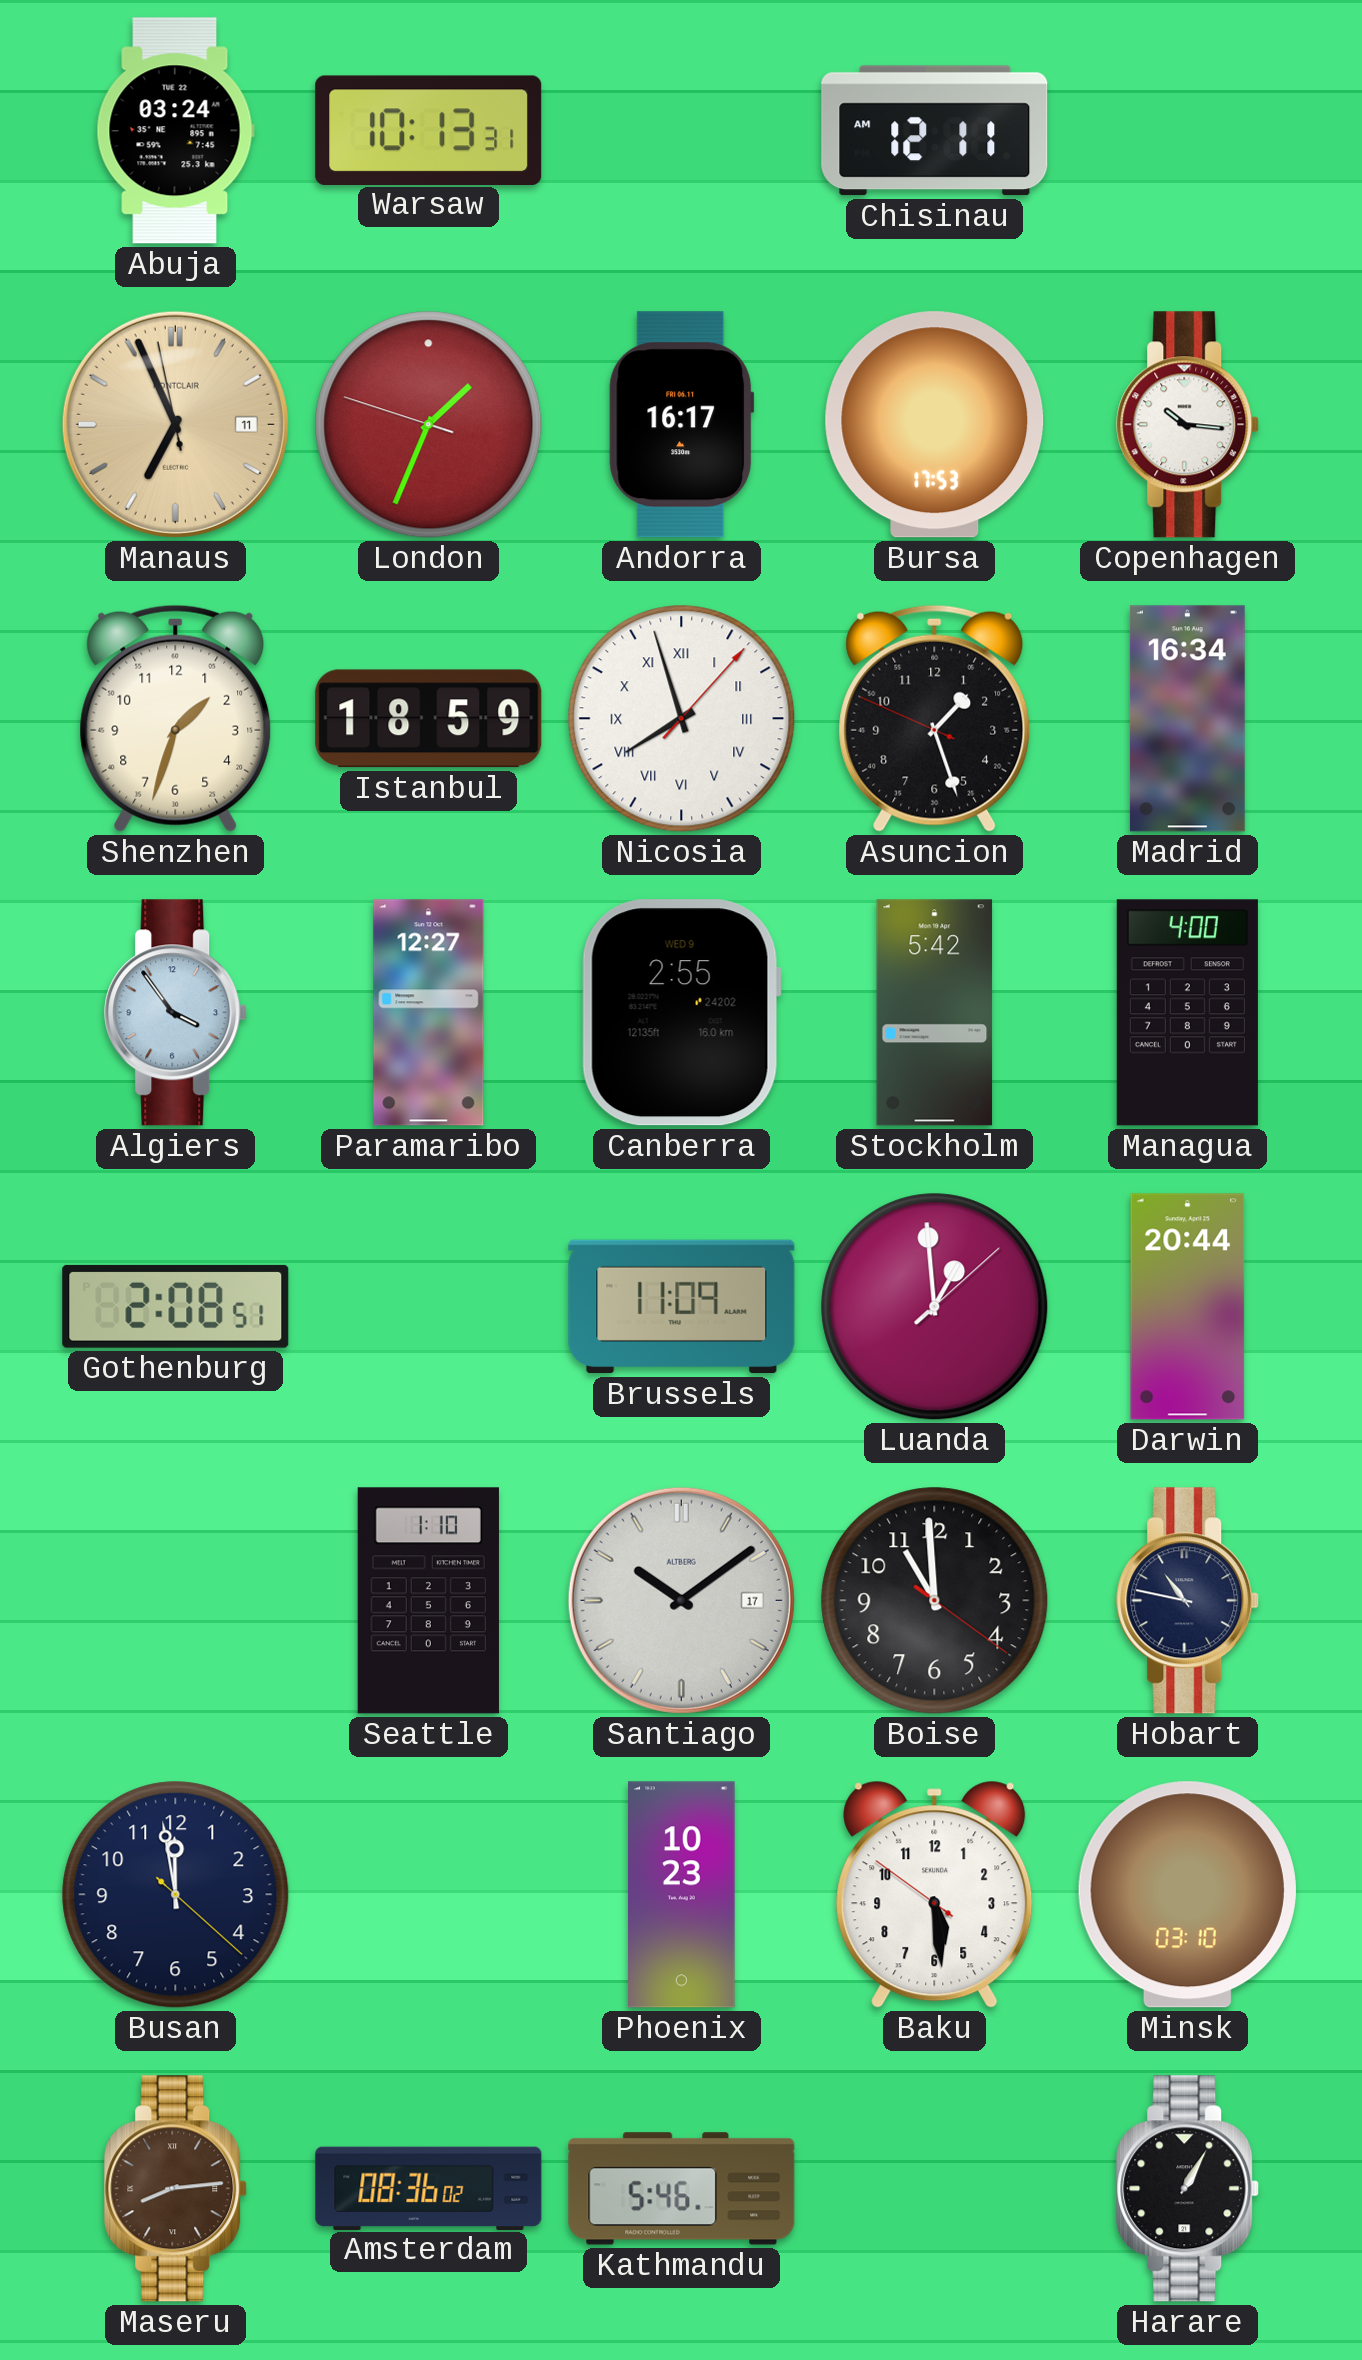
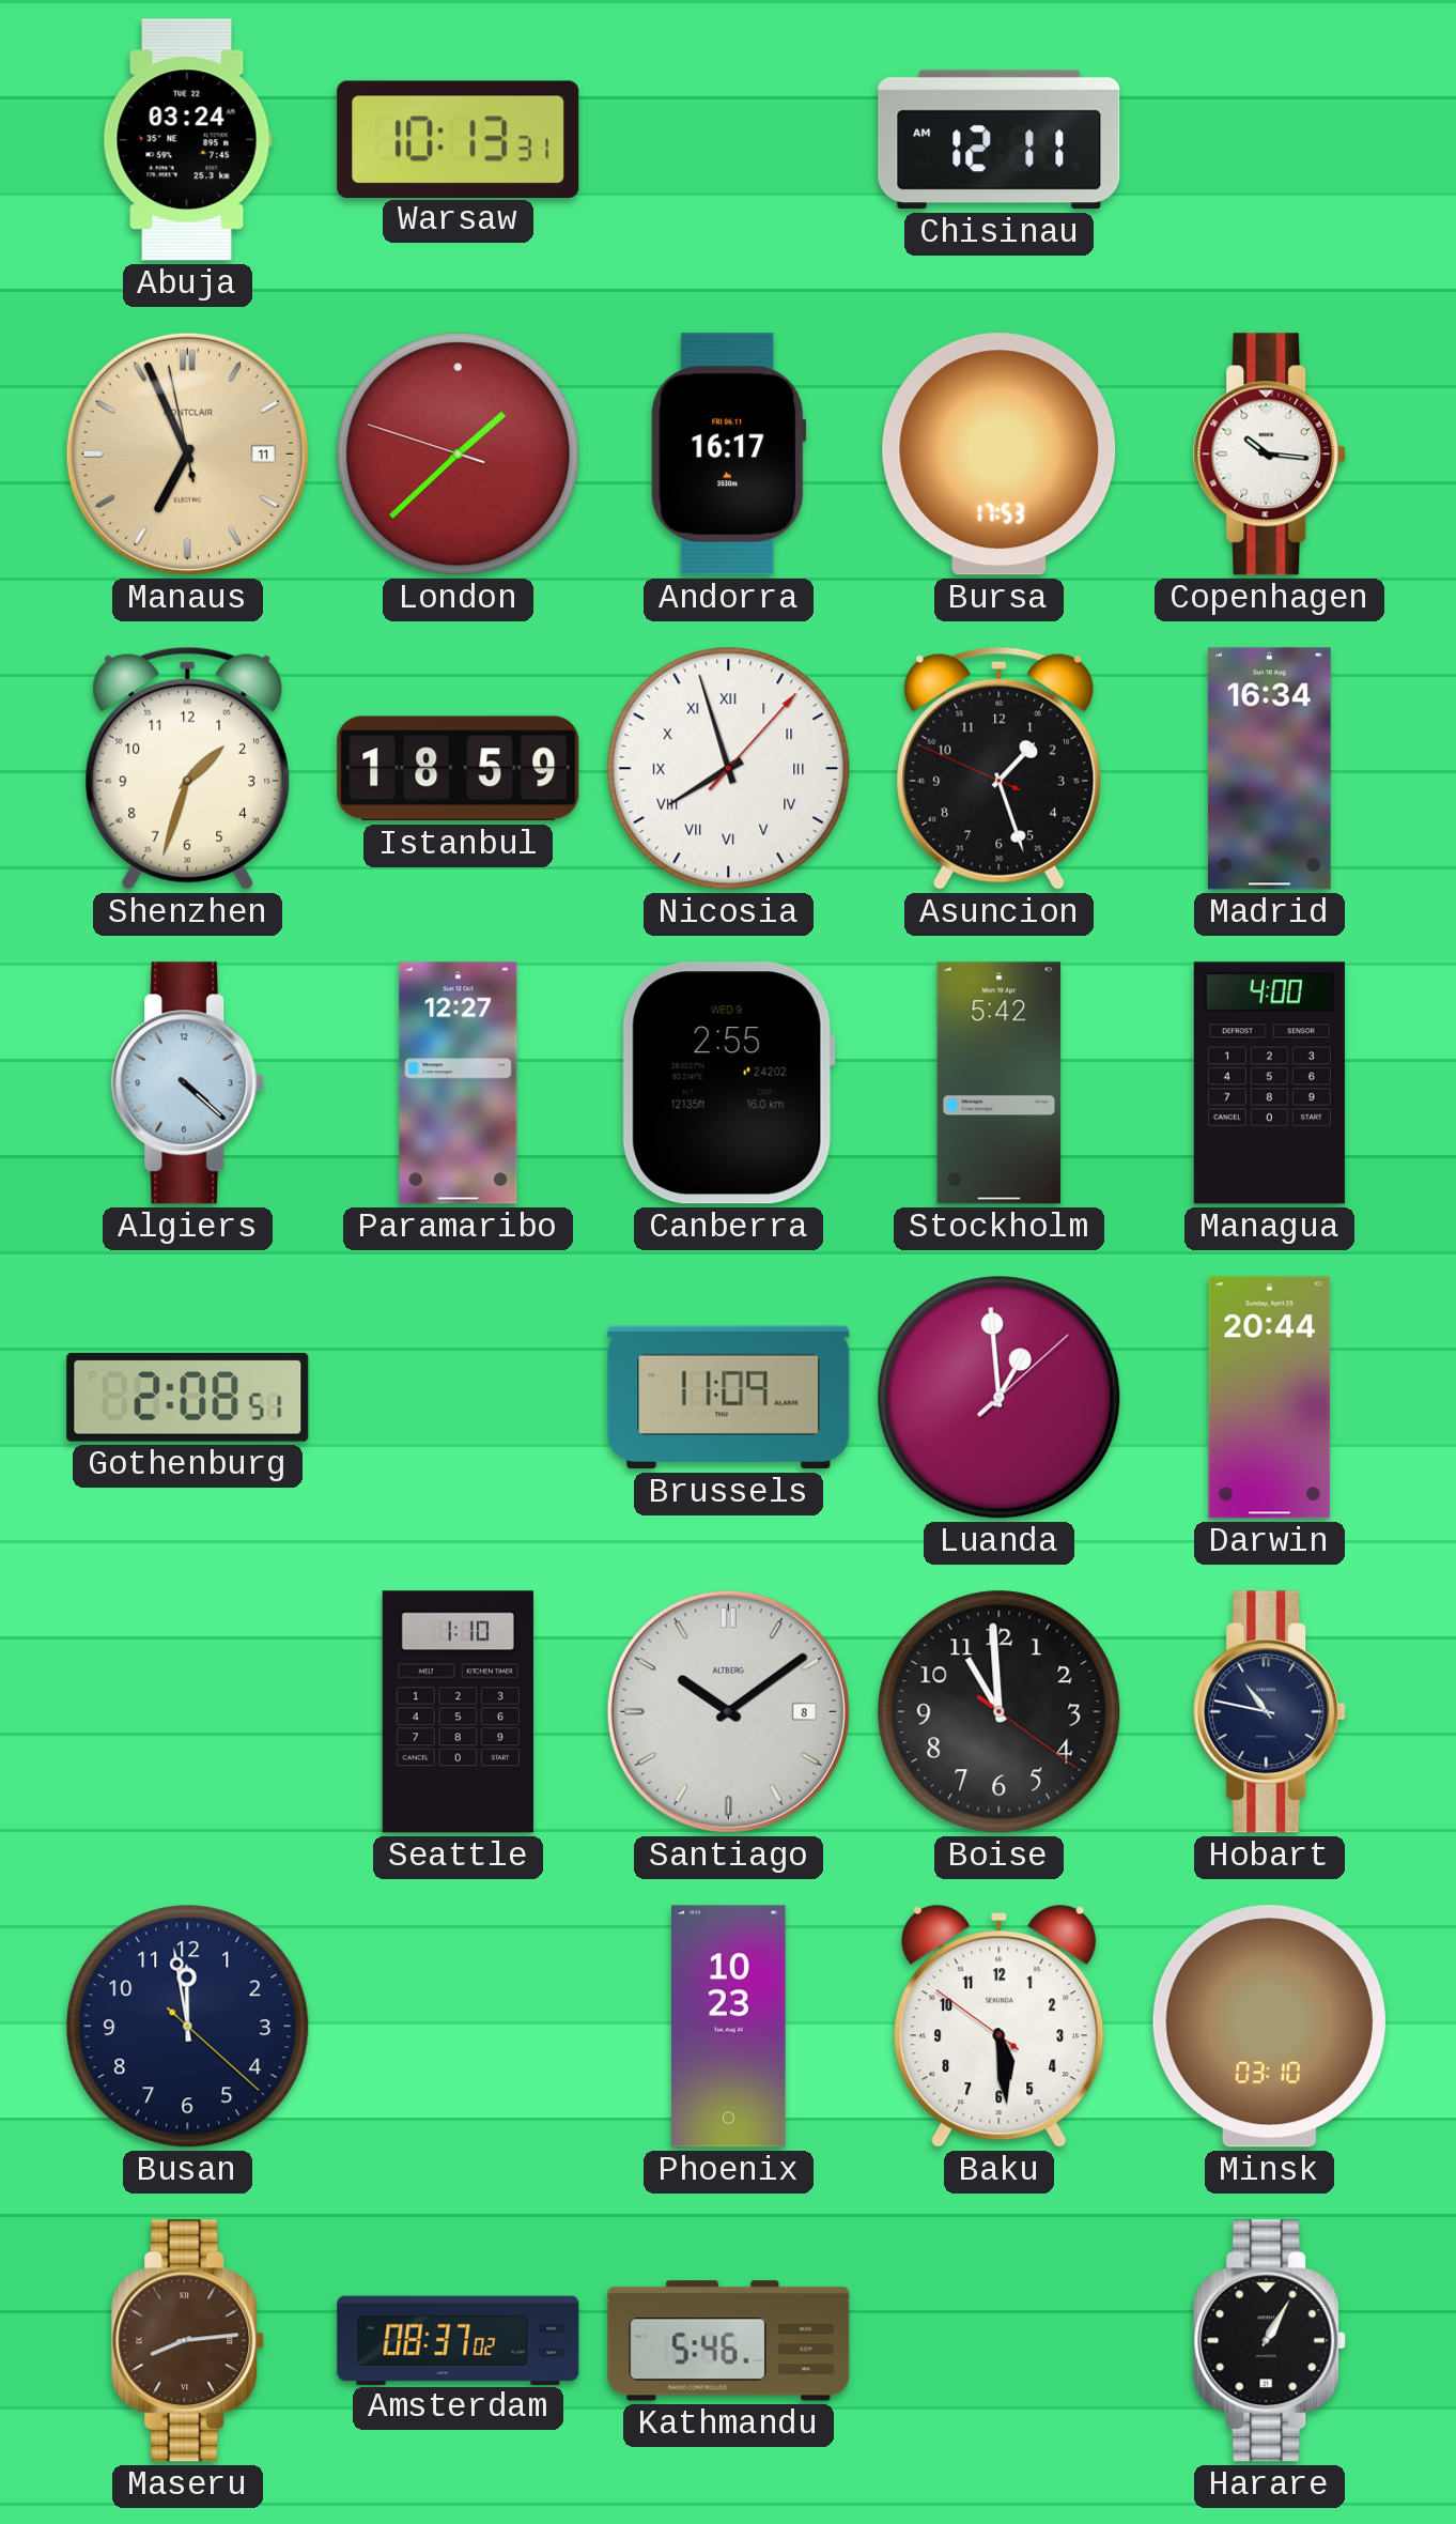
London: 1:33 -> 1:37
Algiers: 3:54 -> 4:22
Santiago date: 17 -> 8
Amsterdam: 08:36 -> 08:37
